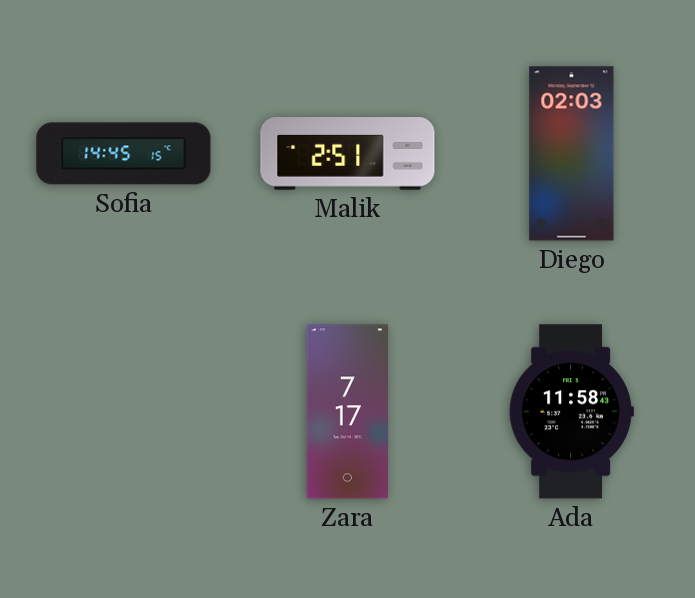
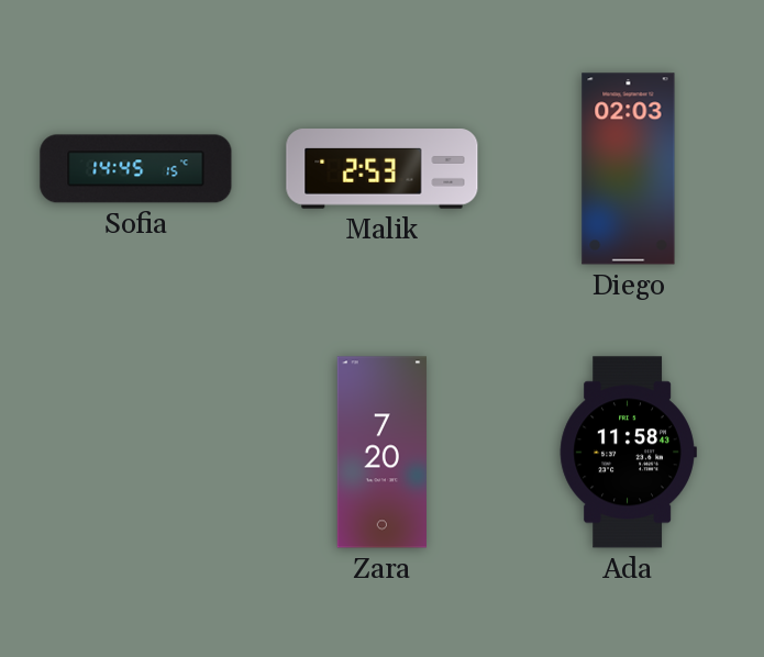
Malik: 2:51 -> 2:53
Zara: 7:17 -> 7:20
